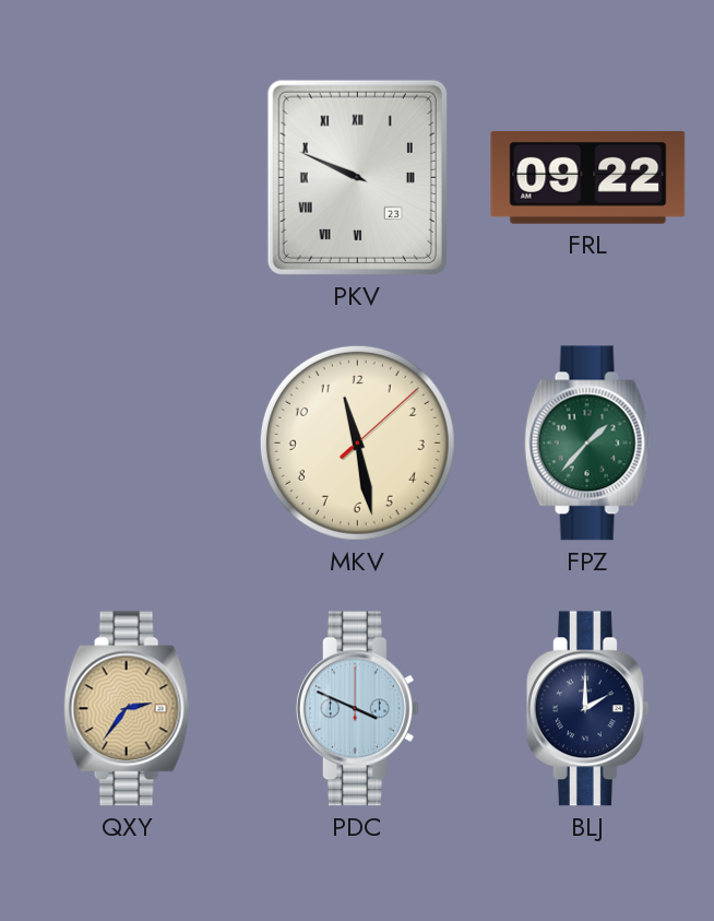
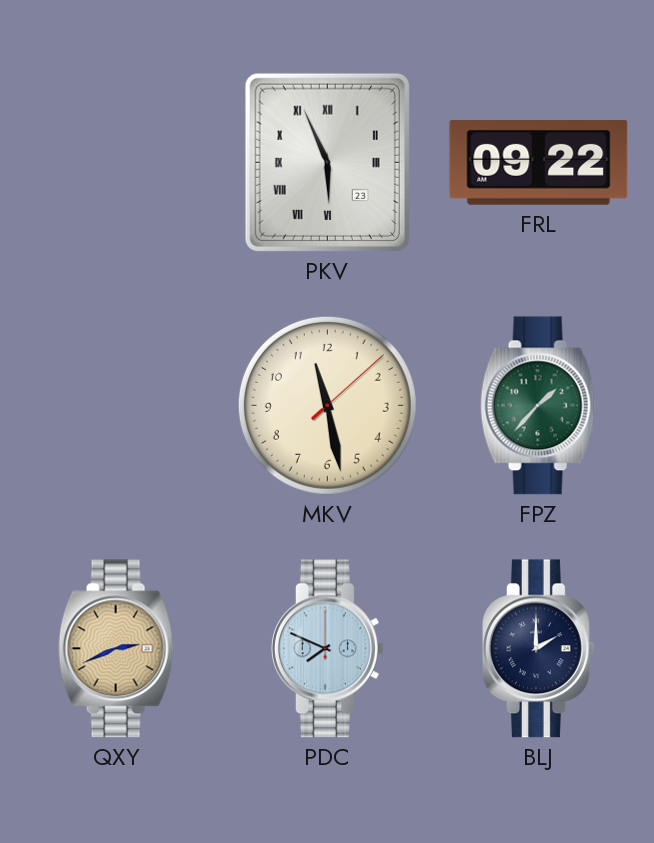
PKV: 9:49 -> 5:56
QXY: 2:36 -> 2:41
PDC: 3:49 -> 7:49
